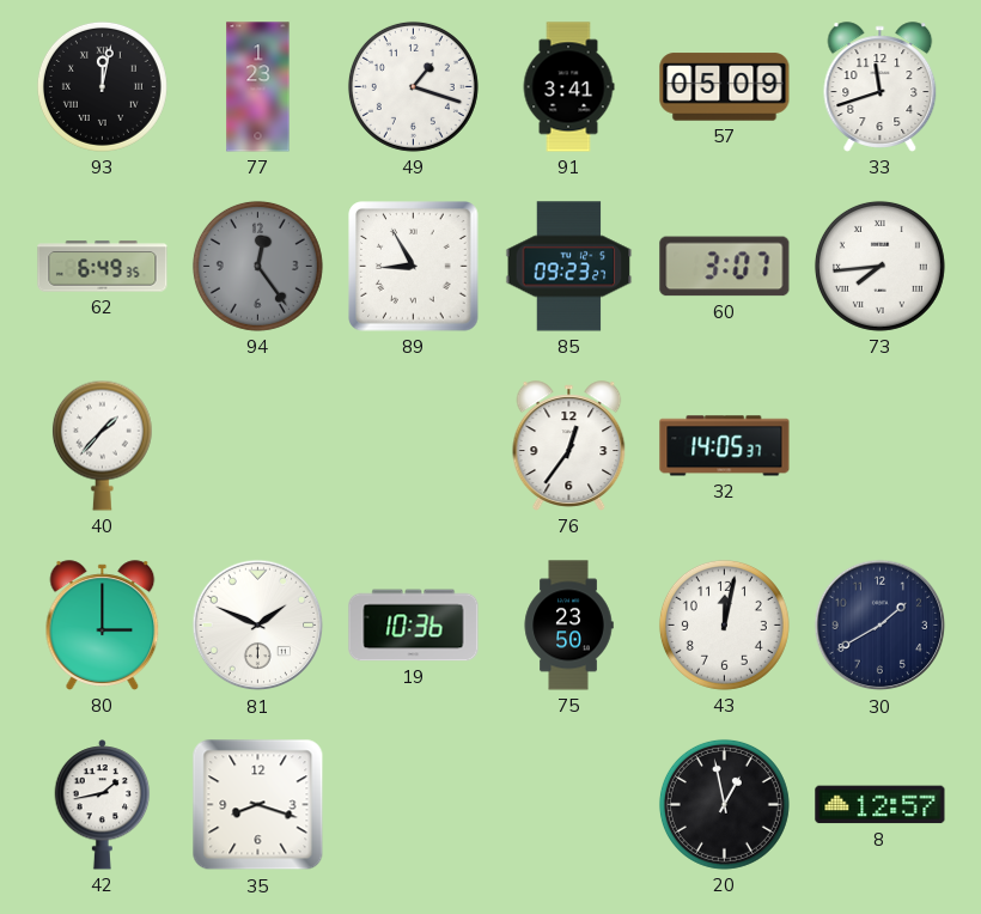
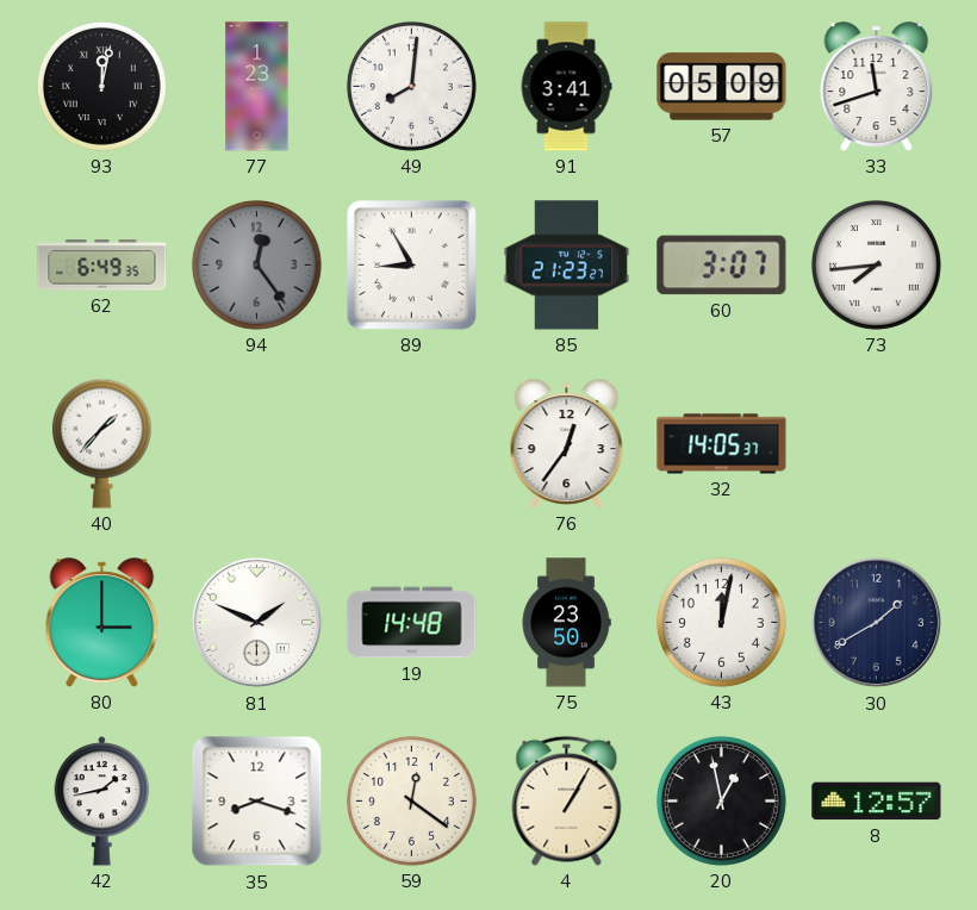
49: 1:18 -> 8:01
85: 09:23 -> 21:23
19: 10:36 -> 14:48
59: none -> 12:21
4: none -> 1:05
